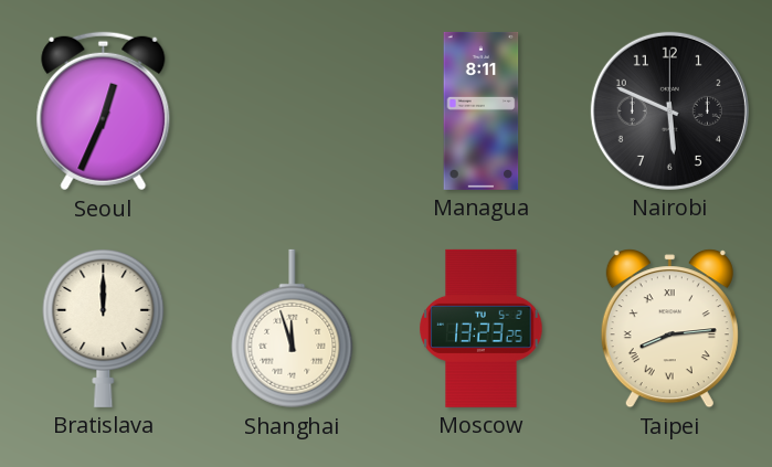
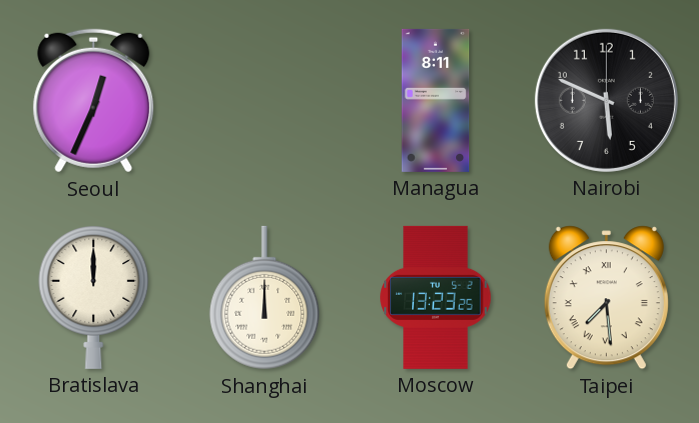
Shanghai: 11:57 -> 12:00
Taipei: 8:14 -> 7:29
